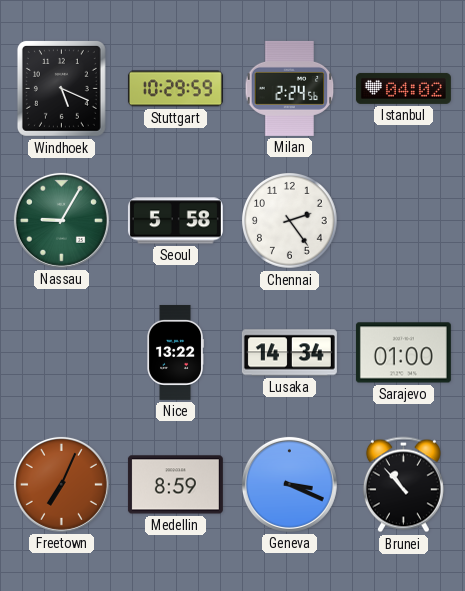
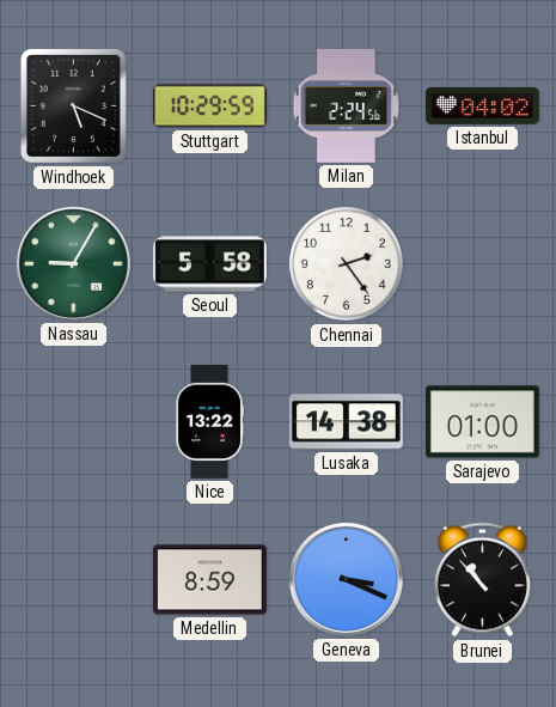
Lusaka: 14:34 -> 14:38
Freetown: 7:04 -> none
